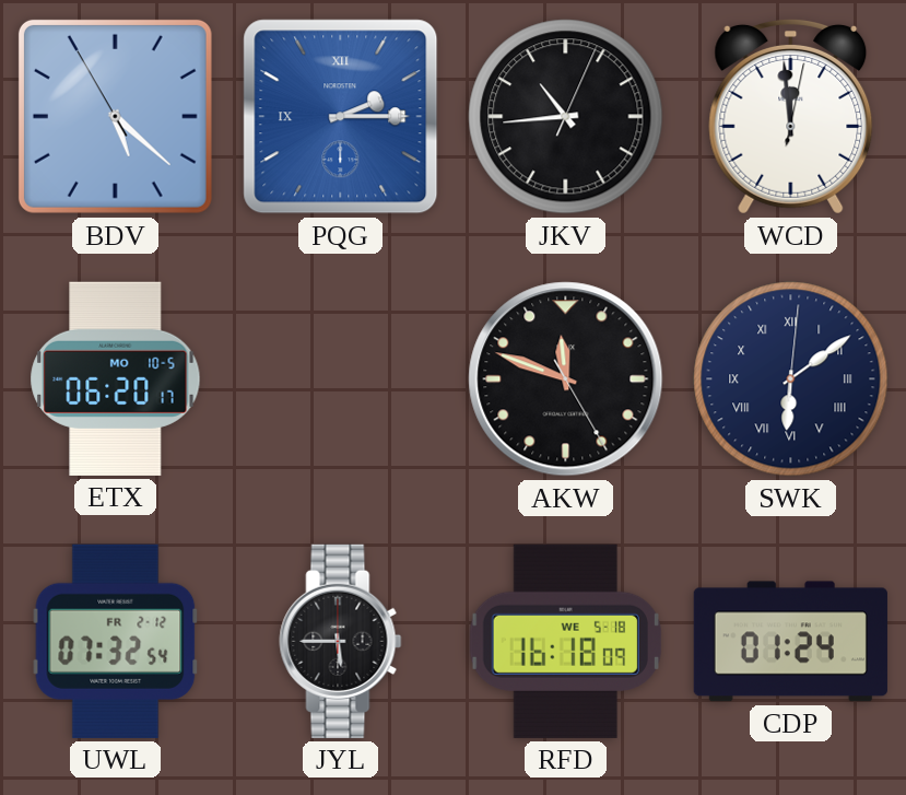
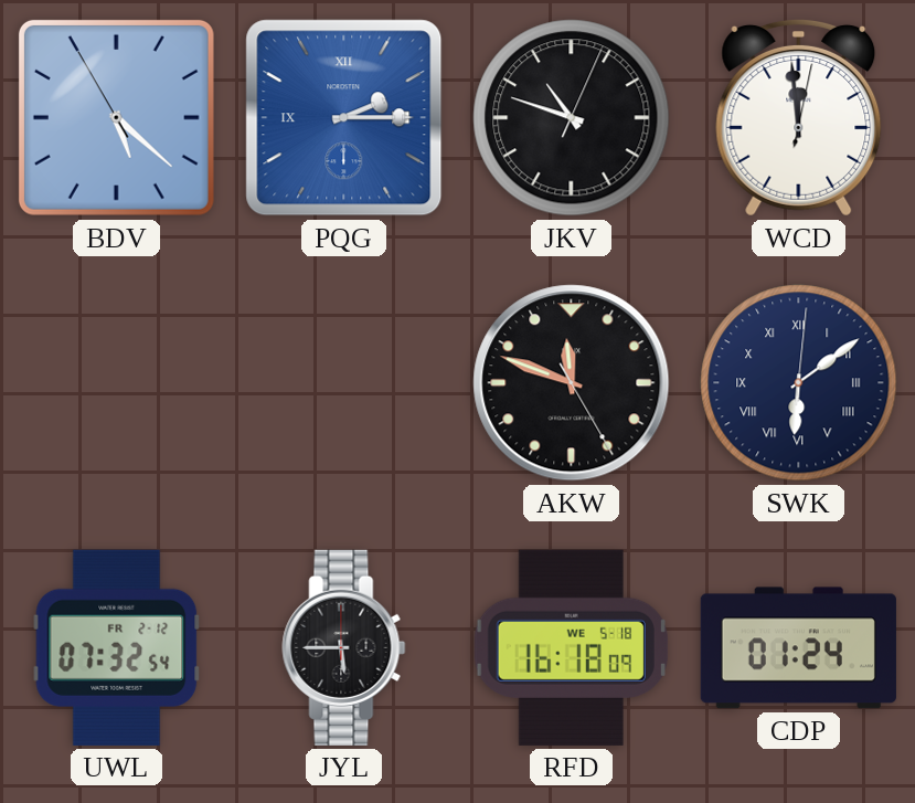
JKV: 10:44 -> 10:48
ETX: 06:20 -> none
